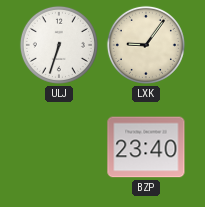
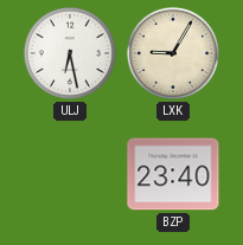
ULJ: 6:33 -> 6:28
LXK: 9:06 -> 9:05
